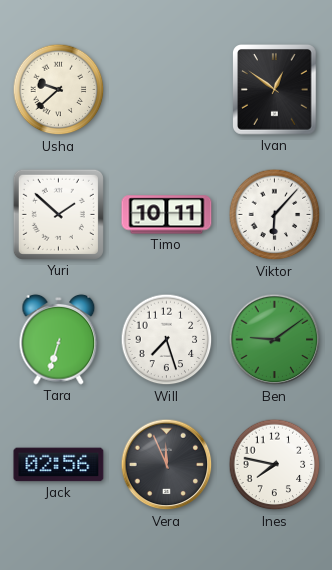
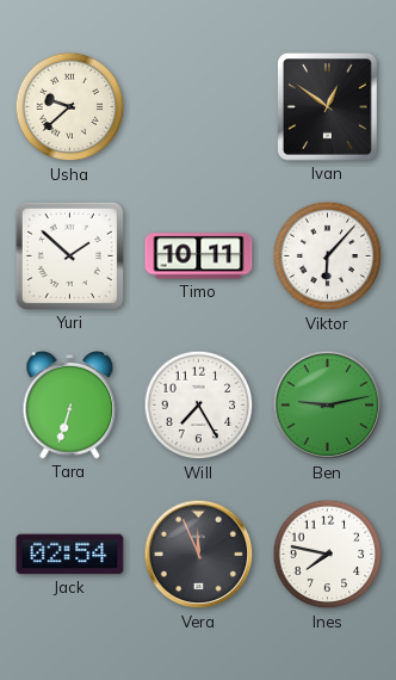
Will: 7:27 -> 7:25
Ben: 9:09 -> 9:13
Jack: 02:56 -> 02:54
